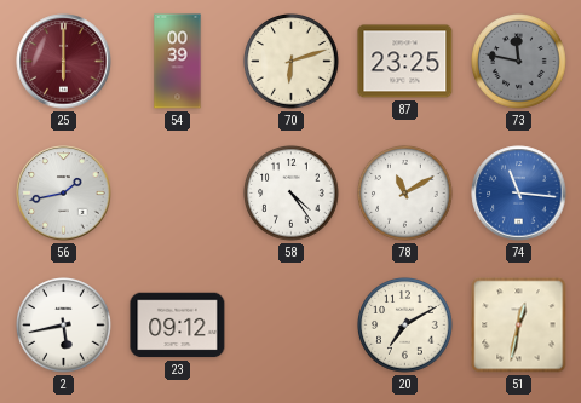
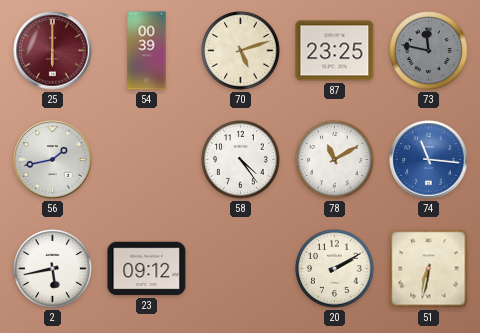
70: 6:12 -> 5:12
20: 7:10 -> 2:10
51: 12:32 -> 6:32
